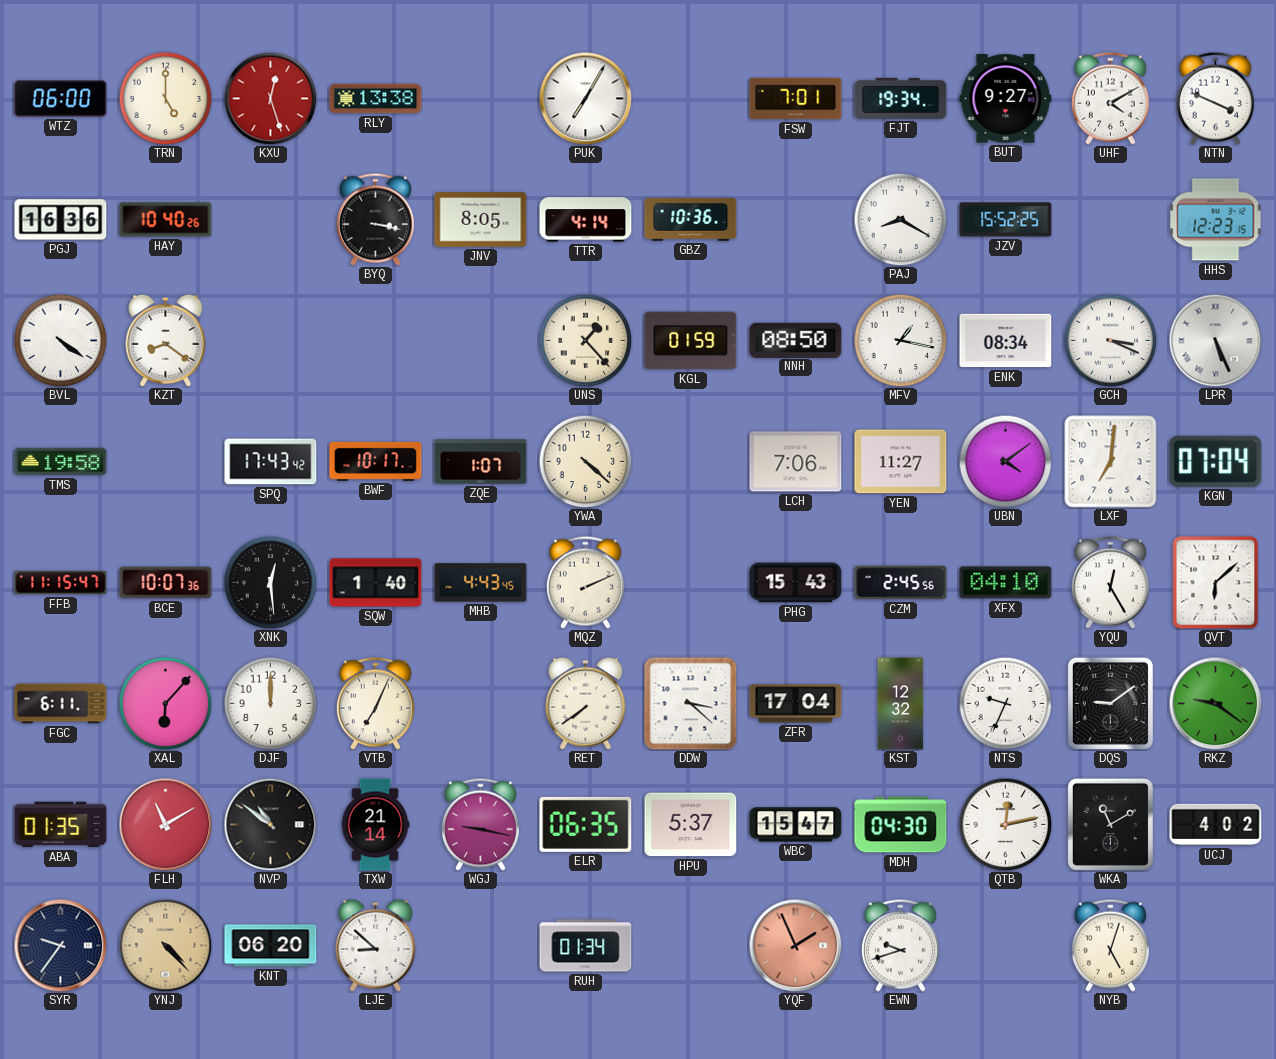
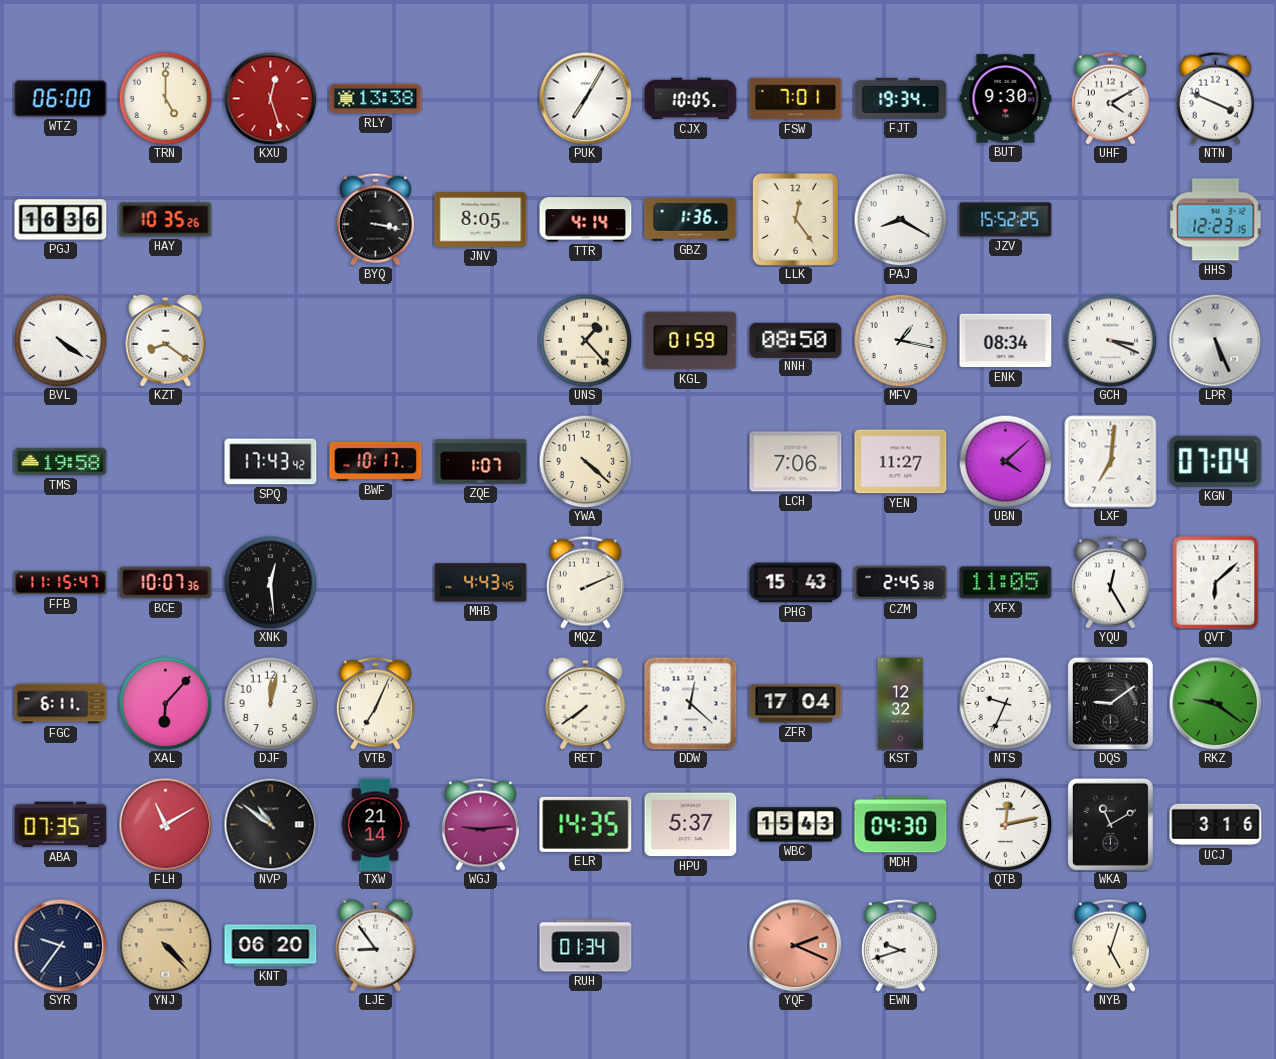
CJX: none -> 10:05
BUT: 9:27 -> 9:30
HAY: 10:40 -> 10:35
GBZ: 10:36 -> 1:36
LLK: none -> 12:24
UBN: 4:09 -> 4:08
SQW: 1:40 -> none
CZM: 2:45:56 -> 2:45:38
XFX: 04:10 -> 11:05
DJF: 12:00 -> 12:02
DDW: 3:22 -> 12:22
ABA: 01:35 -> 07:35
WGJ: 9:17 -> 9:14
ELR: 06:35 -> 14:35
WBC: 15:47 -> 15:43
UCJ: 4:02 -> 3:16
LJE: 8:52 -> 8:54
YQF: 1:56 -> 2:19
